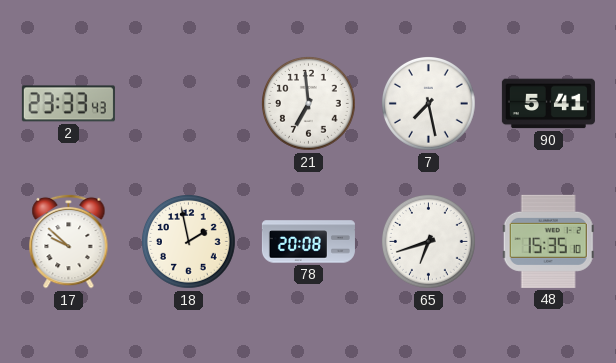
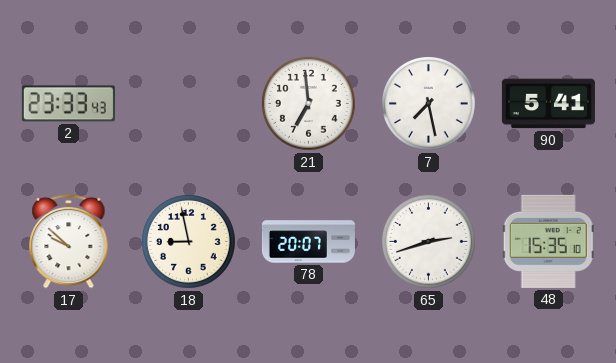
18: 1:58 -> 8:58
78: 20:08 -> 20:07
65: 6:42 -> 2:42
